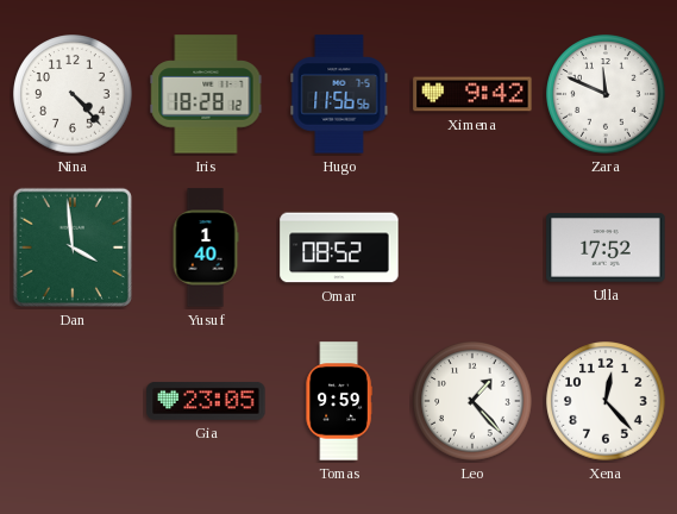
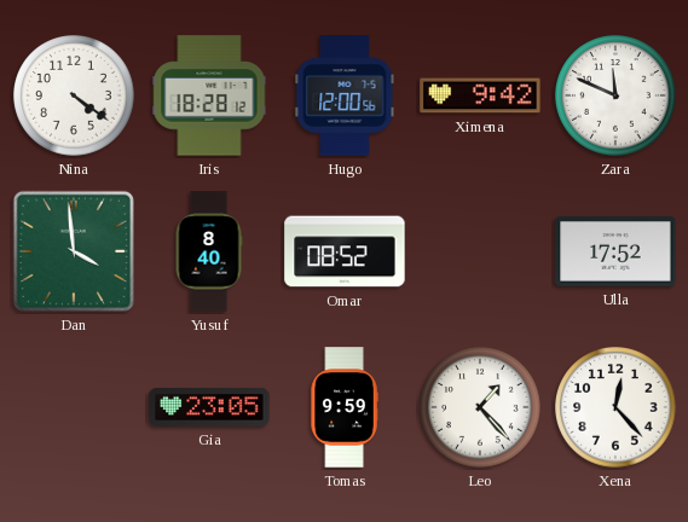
Nina: 4:23 -> 4:21
Hugo: 11:56 -> 12:00
Yusuf: 1:40 -> 8:40
